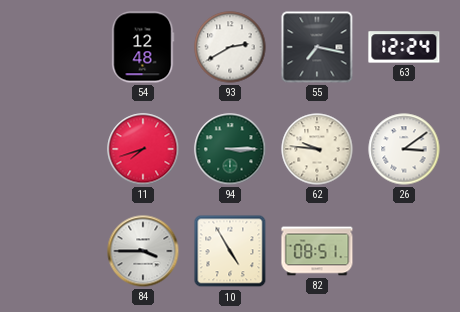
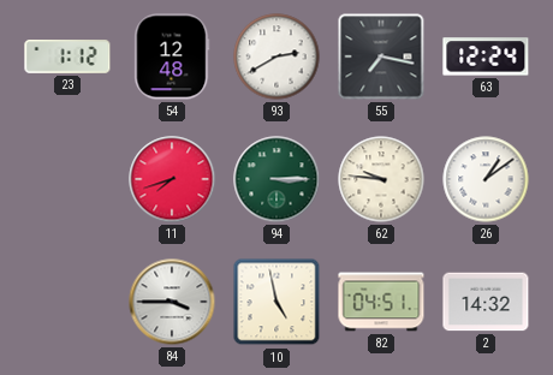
23: none -> 1:12
26: 3:09 -> 1:09
10: 4:55 -> 4:58
82: 08:51 -> 04:51
2: none -> 14:32
